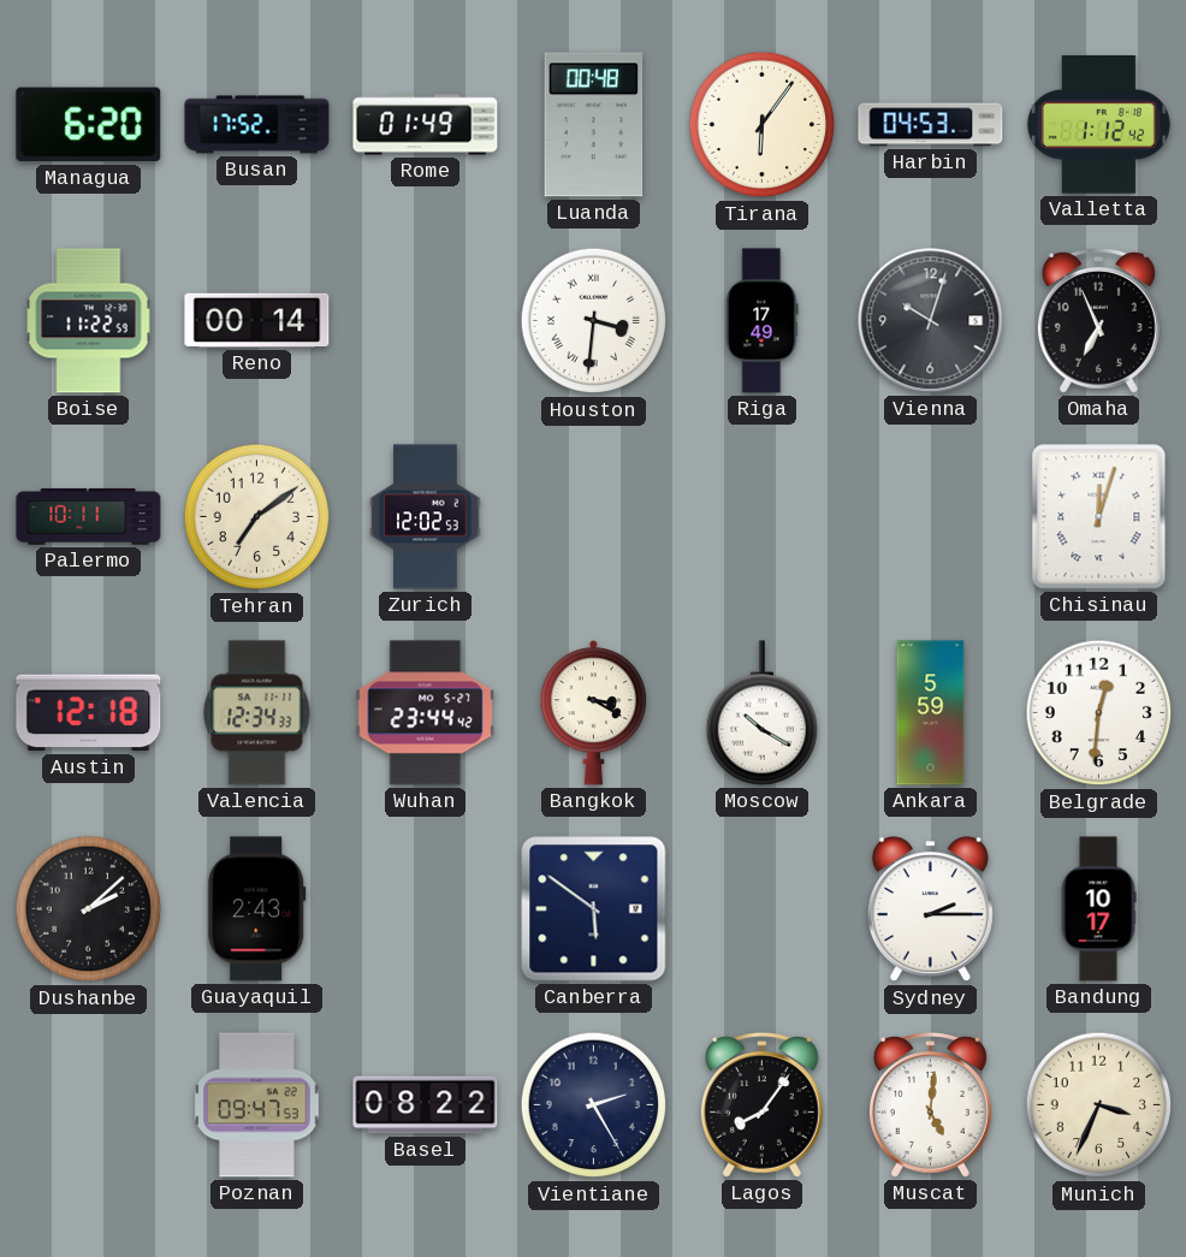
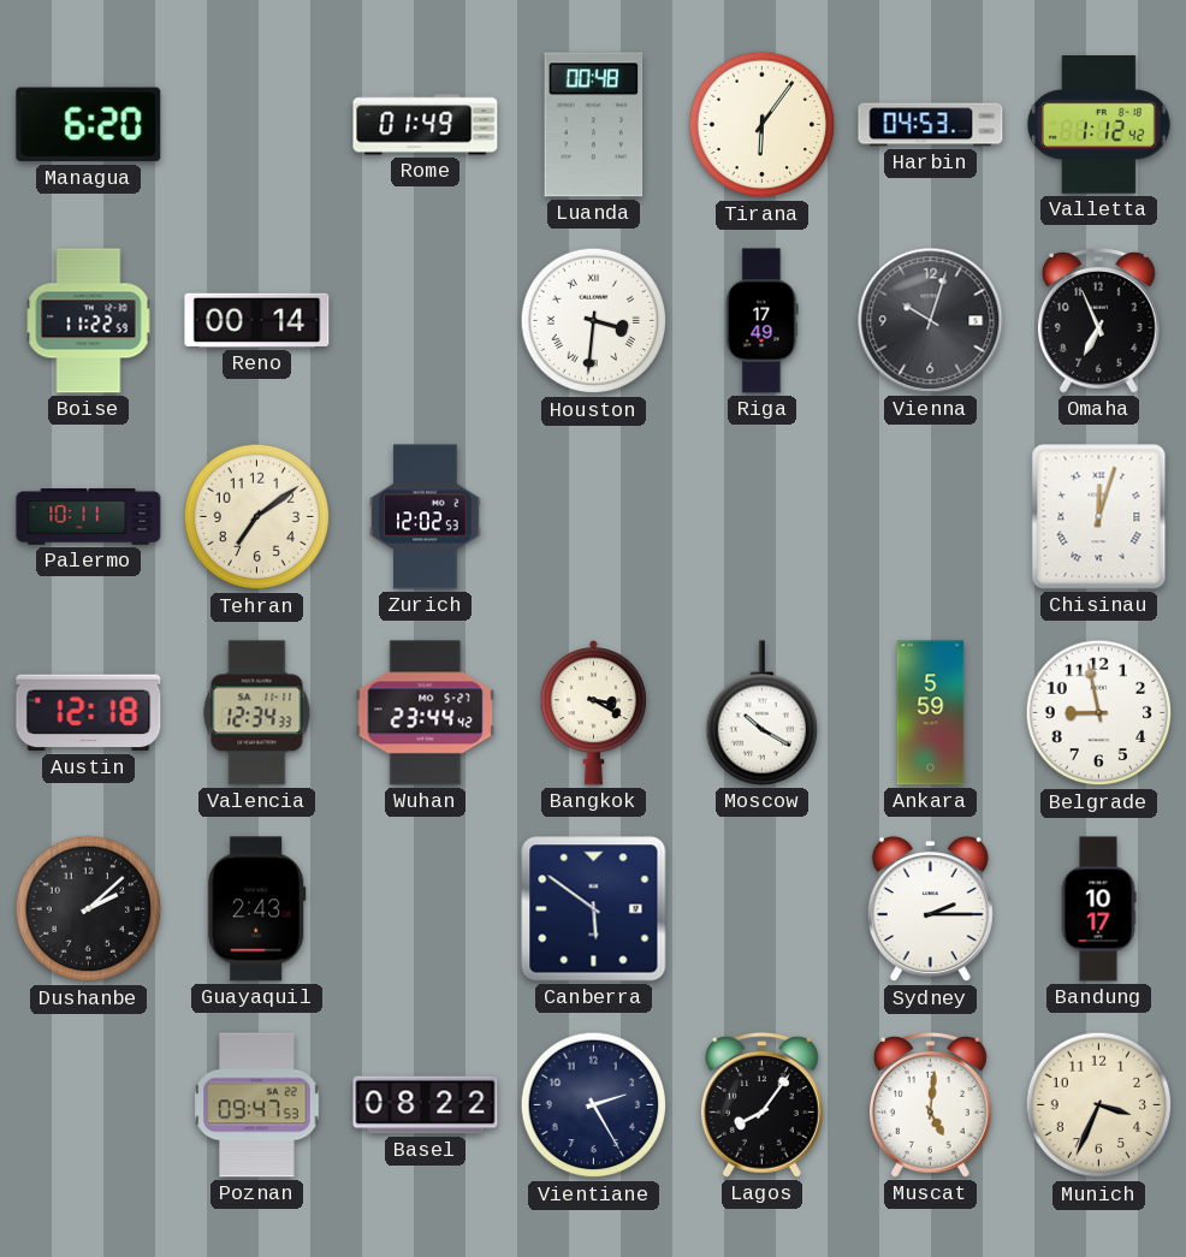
Busan: 17:52 -> none
Belgrade: 12:31 -> 8:58
